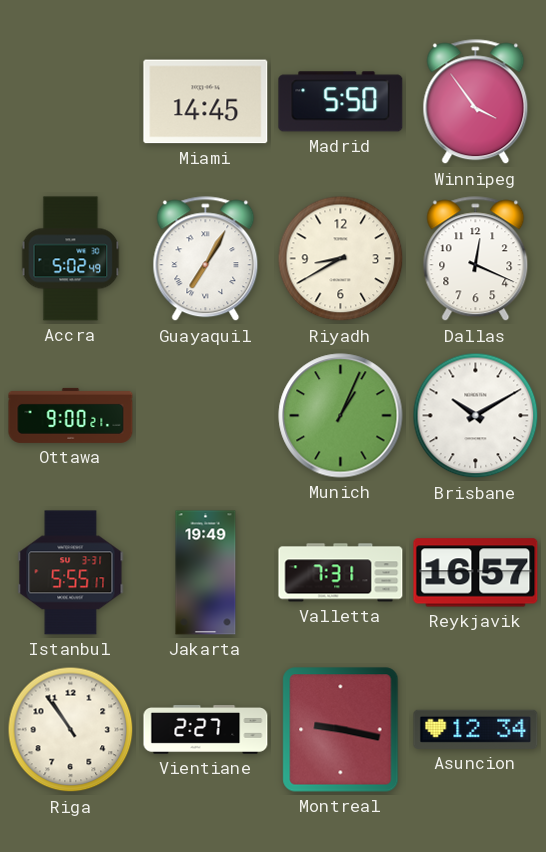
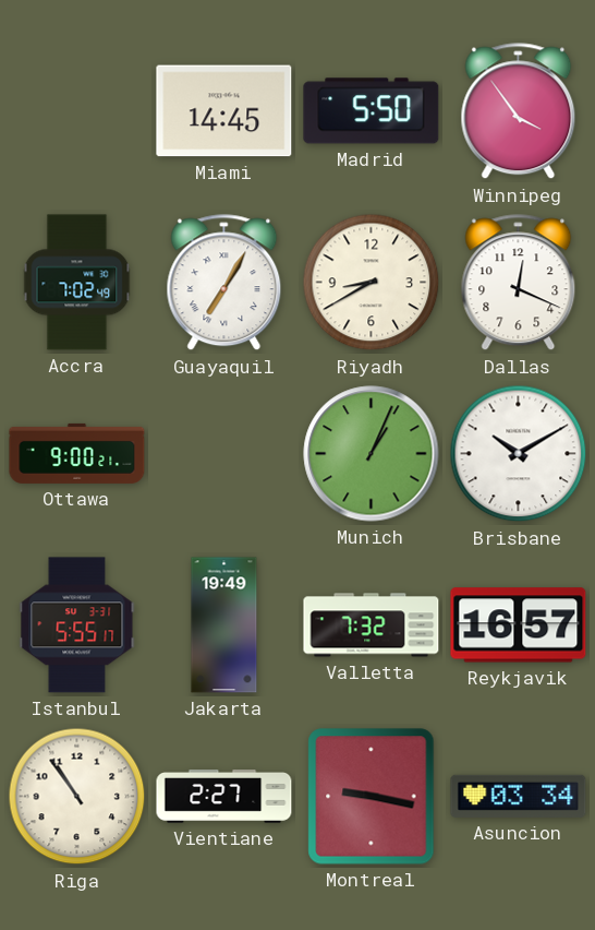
Accra: 5:02 -> 7:02
Valletta: 7:31 -> 7:32
Asuncion: 12:34 -> 03:34
